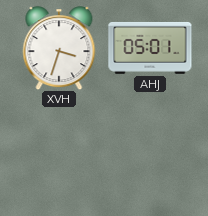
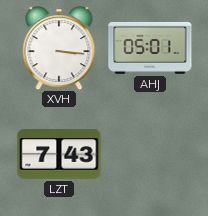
XVH: 3:33 -> 3:16
LZT: none -> 7:43
